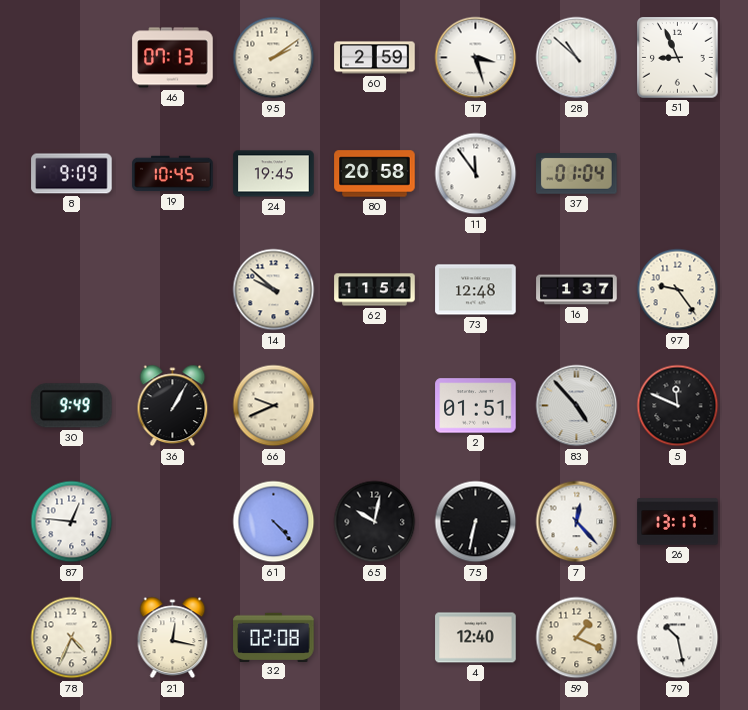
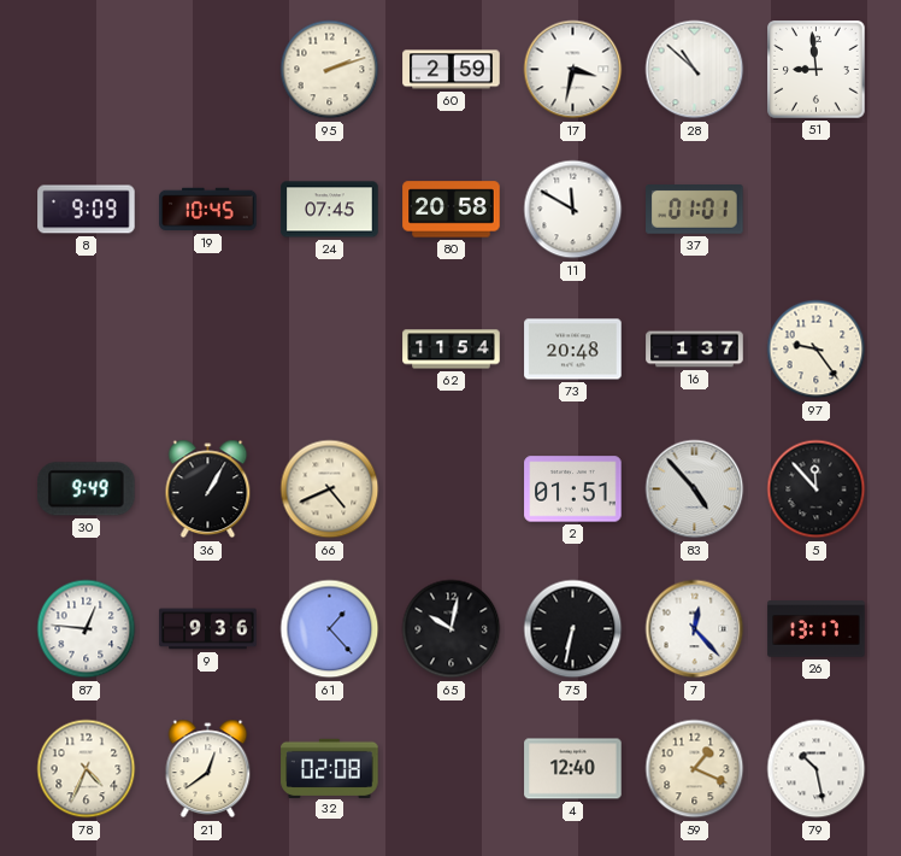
46: 07:13 -> none
95: 2:09 -> 2:12
17: 3:27 -> 3:32
51: 8:56 -> 8:59
24: 19:45 -> 07:45
11: 11:54 -> 11:50
37: 01:04 -> 01:01
14: 9:52 -> none
73: 12:48 -> 20:48
66: 9:41 -> 4:41
5: 11:49 -> 11:53
9: none -> 9:36
61: 4:23 -> 1:23
21: 12:17 -> 12:39
